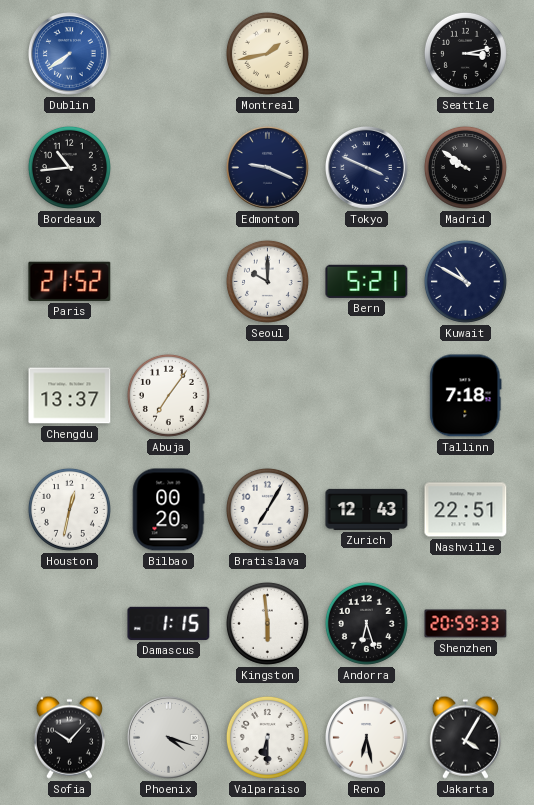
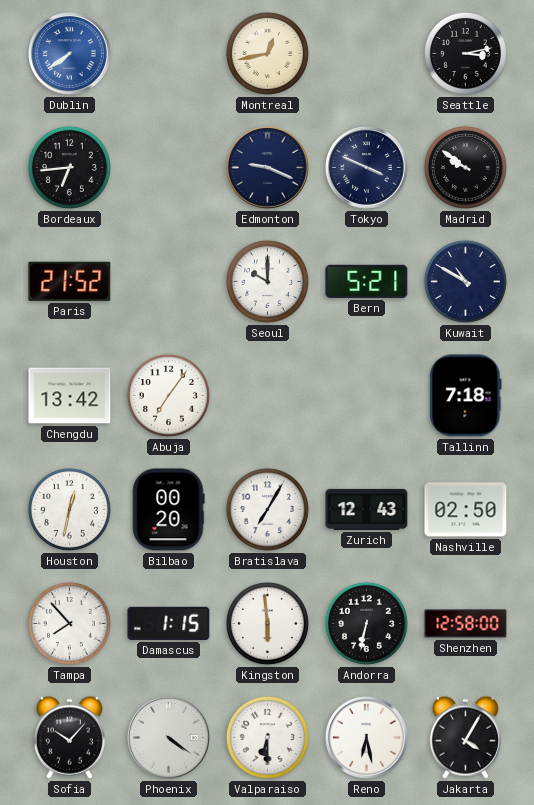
Montreal: 1:43 -> 12:43
Bordeaux: 10:44 -> 6:44
Chengdu: 13:37 -> 13:42
Nashville: 22:51 -> 02:50
Tampa: none -> 7:53
Andorra: 6:27 -> 6:32
Shenzhen: 20:59 -> 12:58
Phoenix: 4:18 -> 4:21
